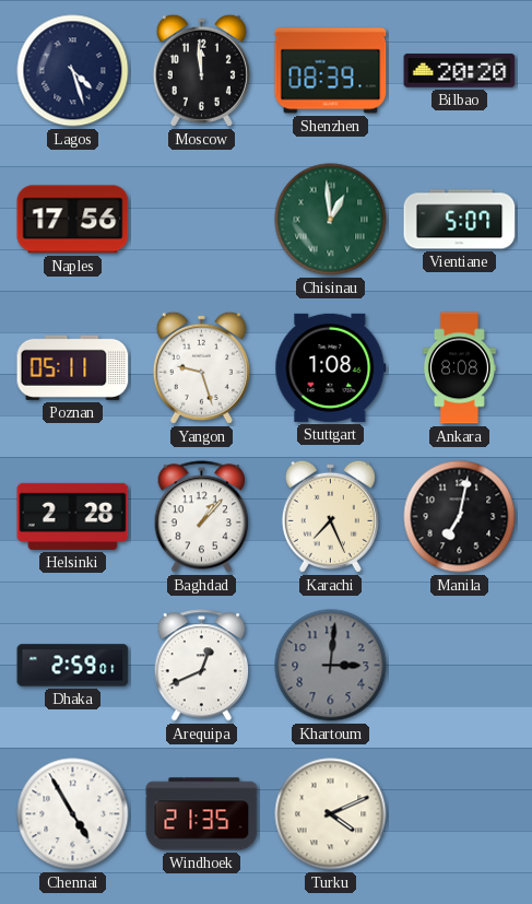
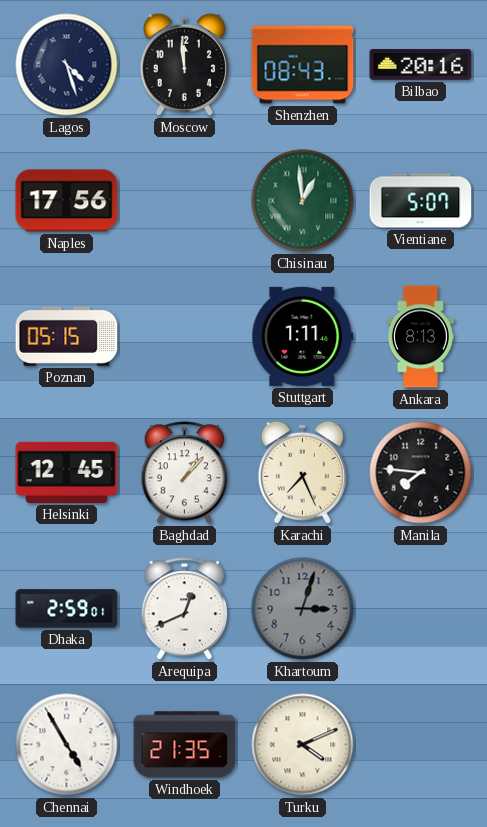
Shenzhen: 08:39 -> 08:43
Bilbao: 20:20 -> 20:16
Poznan: 05:11 -> 05:15
Yangon: 9:27 -> none
Stuttgart: 1:08 -> 1:11
Ankara: 8:08 -> 8:13
Helsinki: 2:28 -> 12:45
Manila: 7:02 -> 7:46
Khartoum: 3:01 -> 3:03
